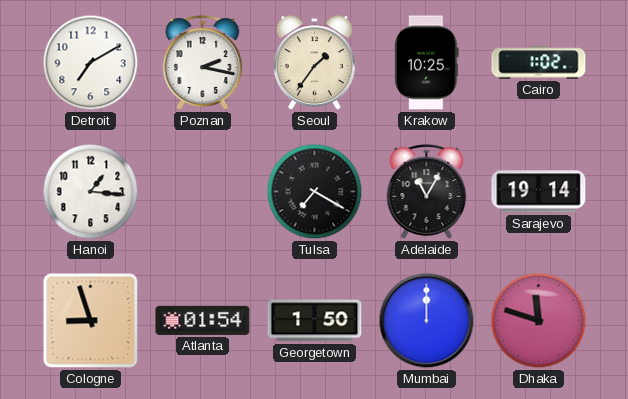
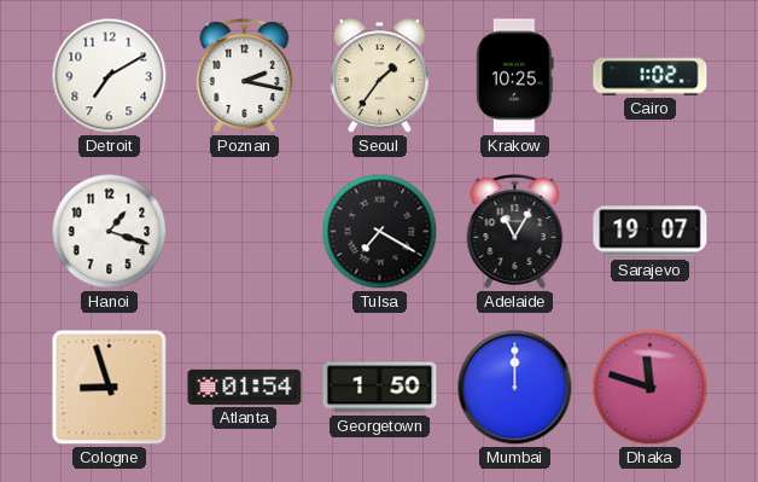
Hanoi: 1:16 -> 1:18
Sarajevo: 19:14 -> 19:07
